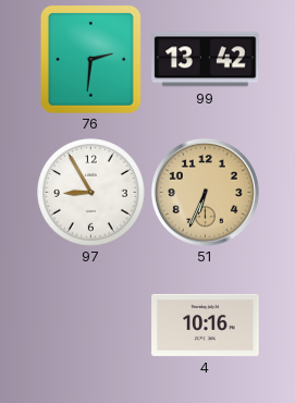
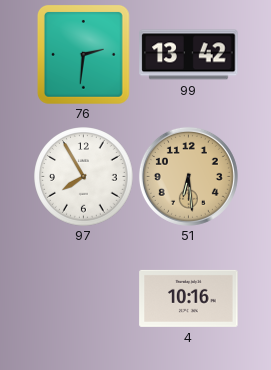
97: 8:55 -> 7:55
51: 6:34 -> 6:29
